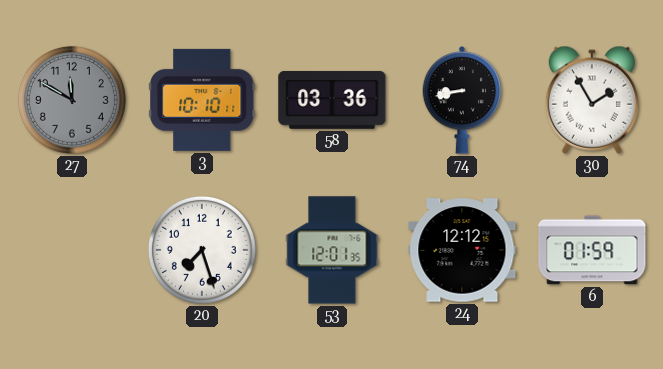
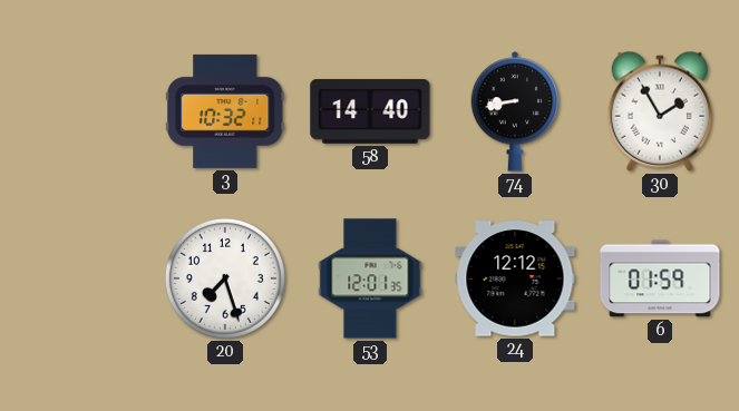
27: 11:50 -> none
3: 10:10 -> 10:32
58: 03:36 -> 14:40
